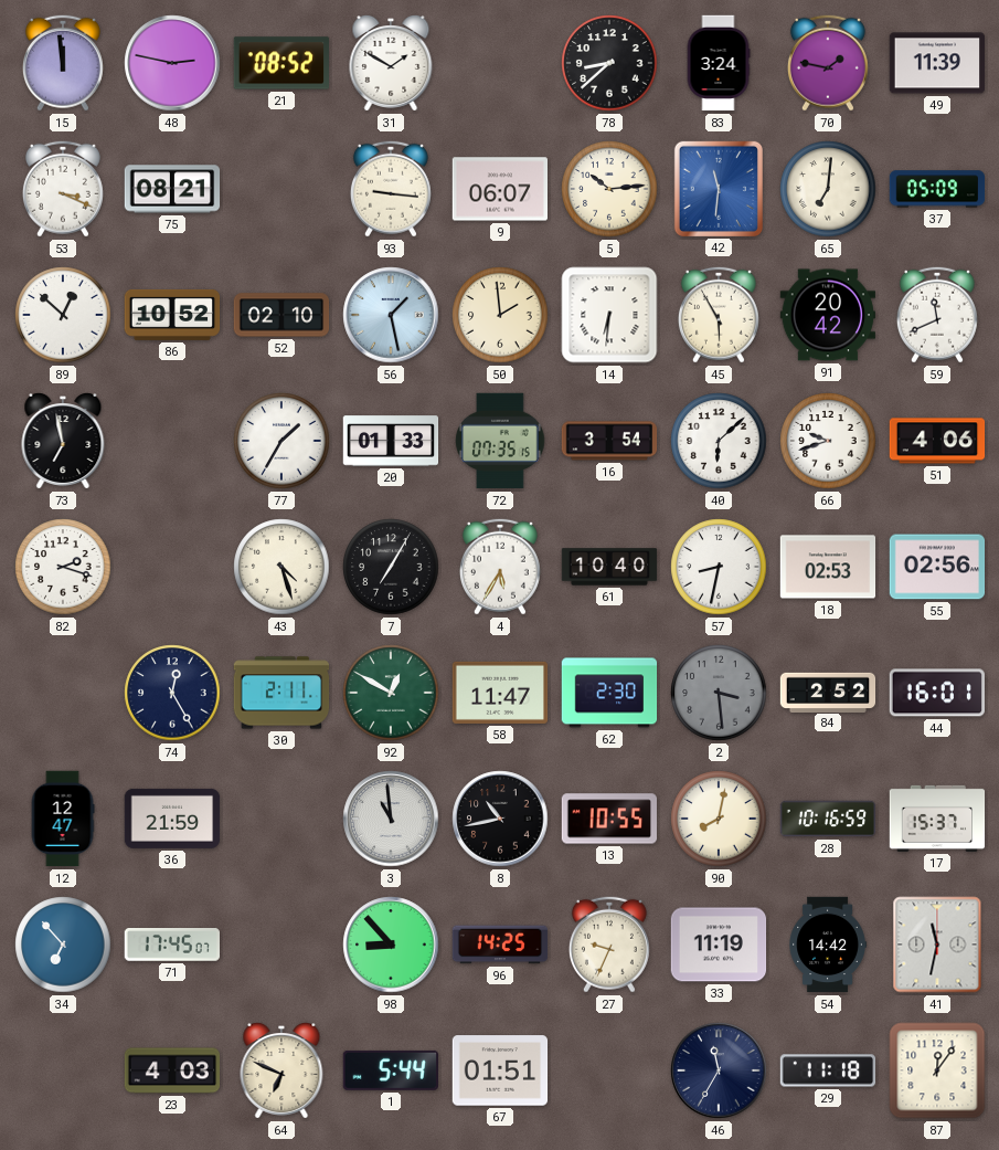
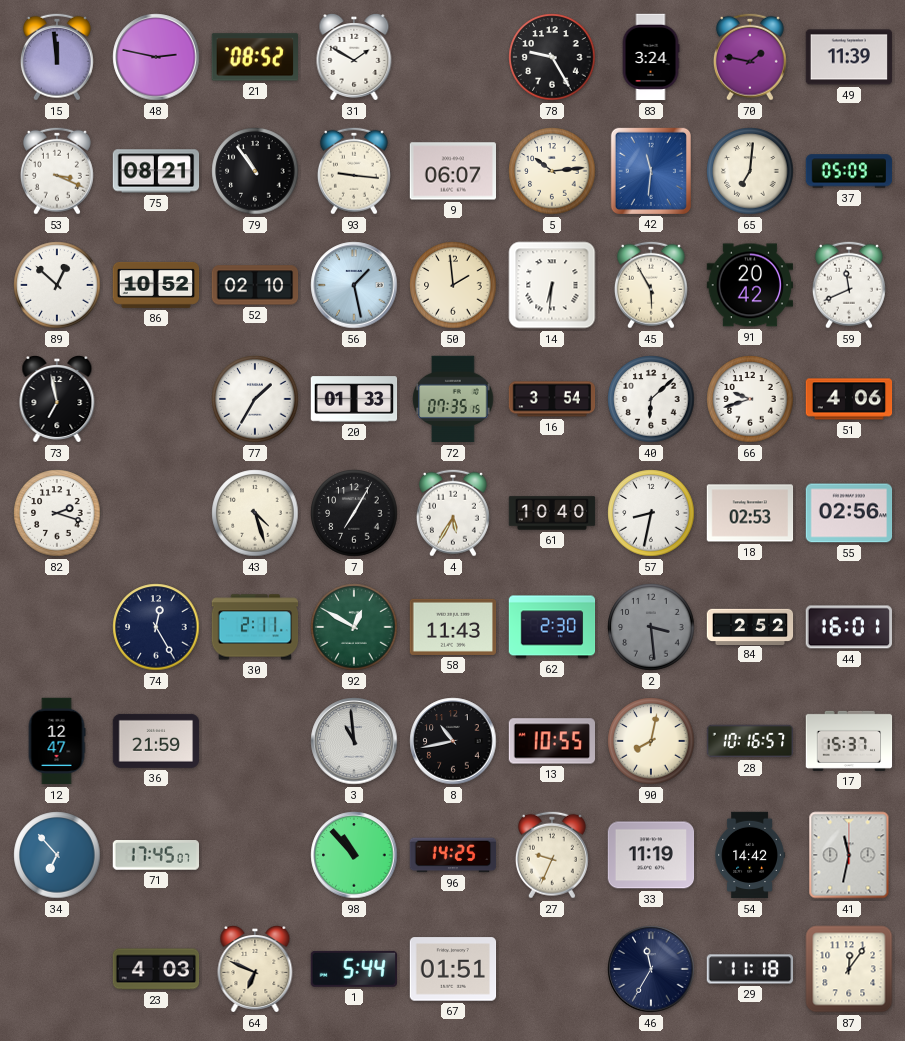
78: 8:38 -> 9:25
79: none -> 10:54
58: 11:47 -> 11:43
28: 10:16:59 -> 10:16:57
98: 8:53 -> 10:53
